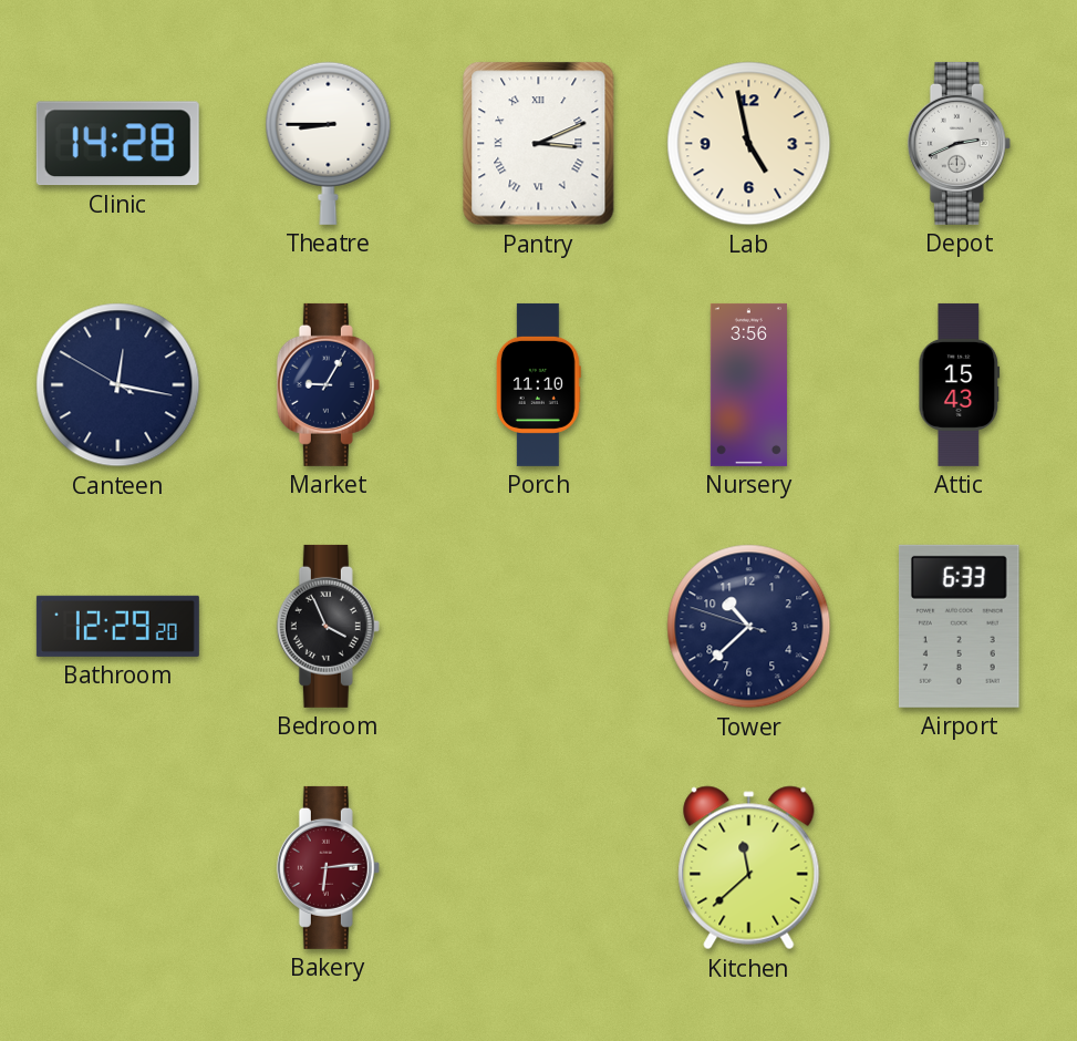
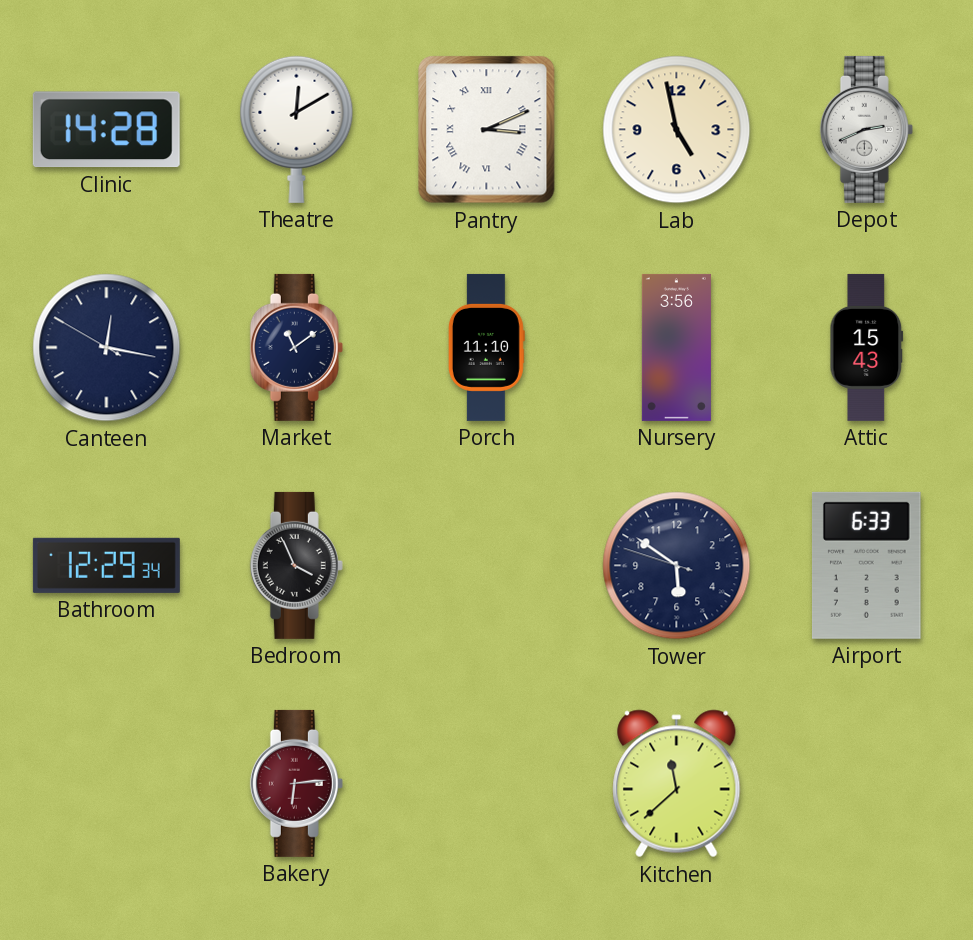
Theatre: 8:45 -> 12:10
Market: 9:05 -> 11:09
Bathroom: 12:29:20 -> 12:29:34
Tower: 10:37 -> 5:50
